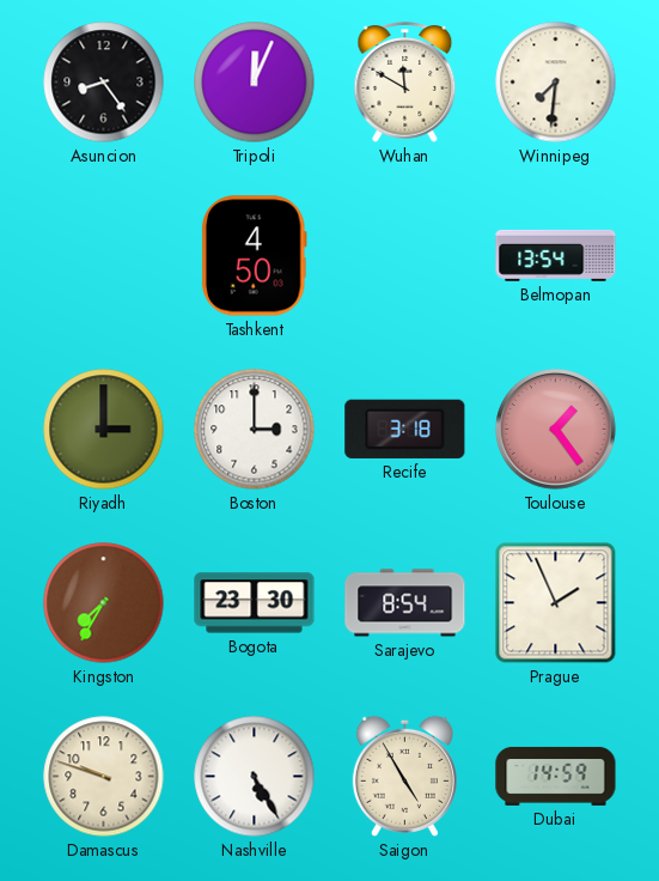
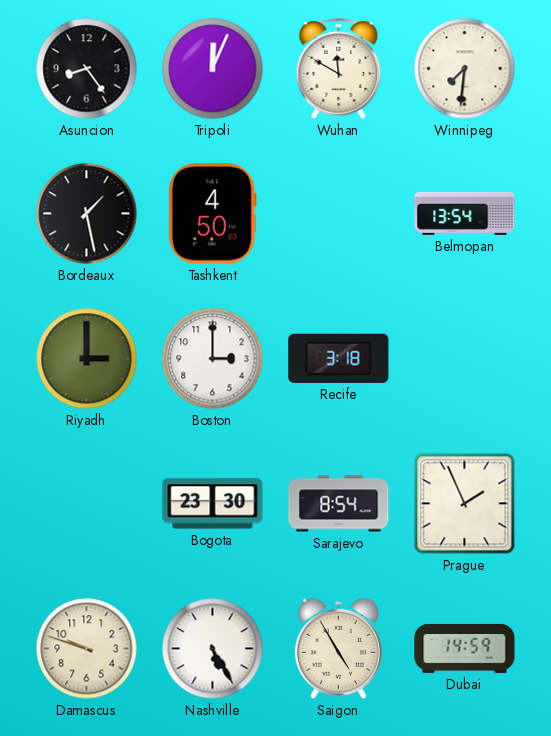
Bordeaux: none -> 1:28
Toulouse: 1:24 -> none
Kingston: 7:35 -> none
